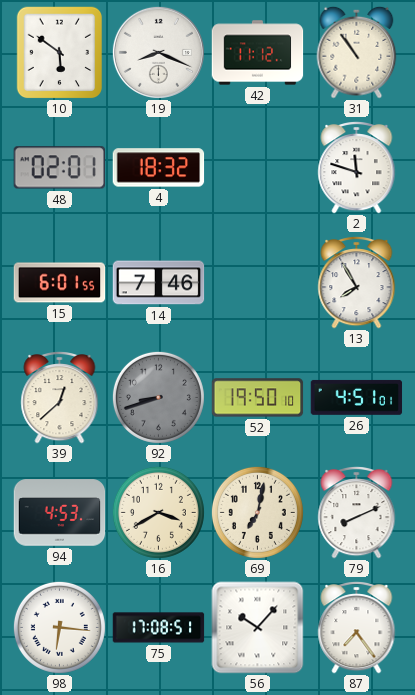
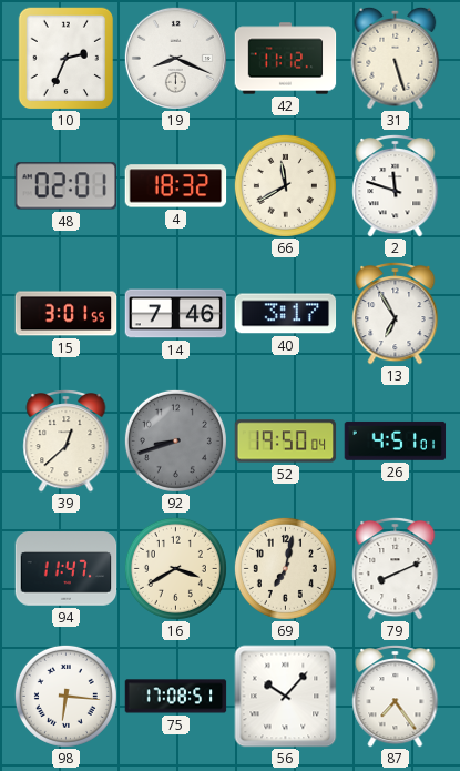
10: 5:51 -> 2:34
31: 10:54 -> 5:27
66: none -> 11:40
15: 6:01 -> 3:01
40: none -> 3:17
13: 7:55 -> 6:55
52: 19:50:10 -> 19:50:04
94: 4:53 -> 11:47
